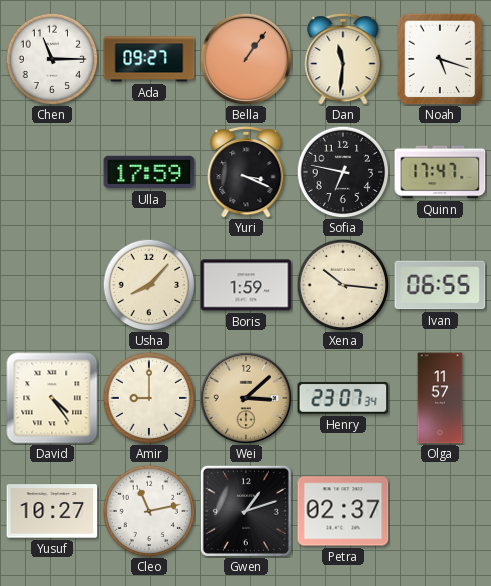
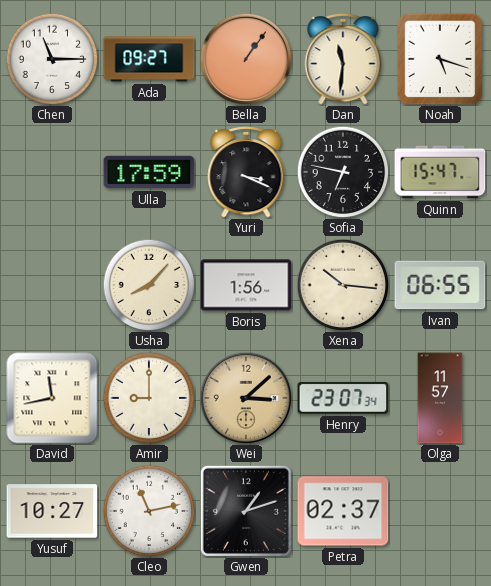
Quinn: 17:47 -> 15:47
Boris: 1:59 -> 1:56
David: 4:24 -> 11:43
